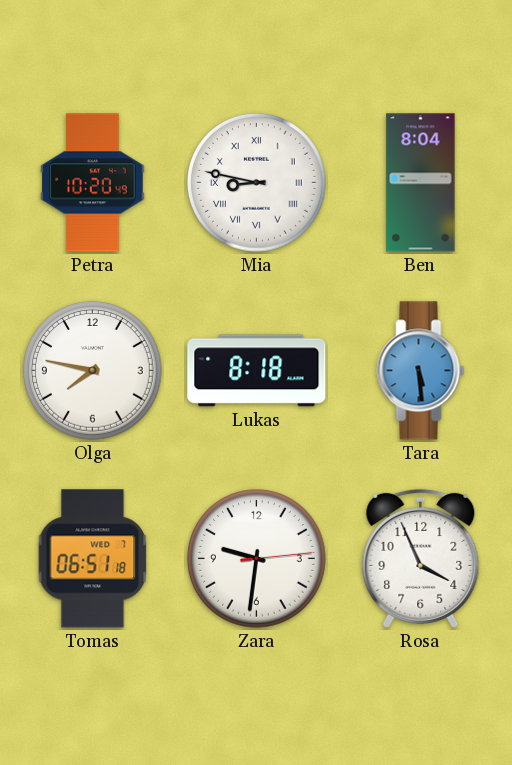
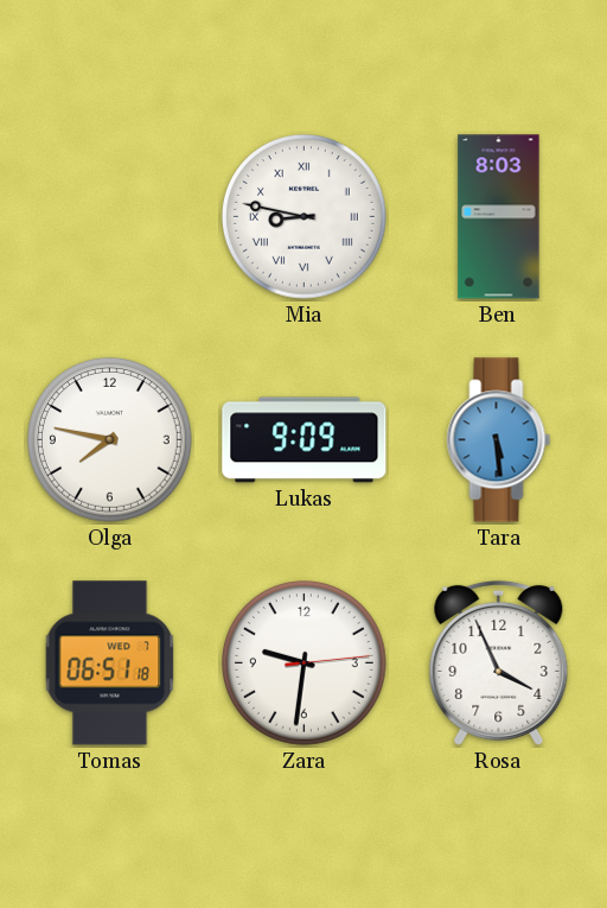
Petra: 10:20 -> none
Ben: 8:04 -> 8:03
Lukas: 8:18 -> 9:09
